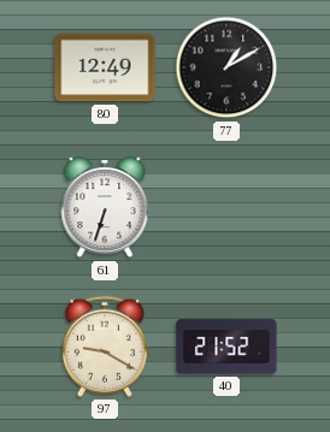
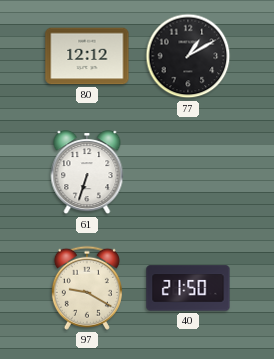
80: 12:49 -> 12:12
40: 21:52 -> 21:50
